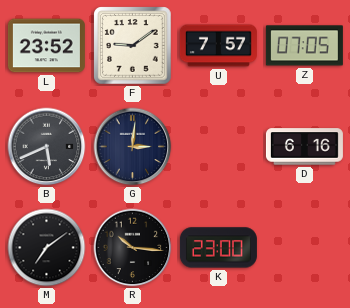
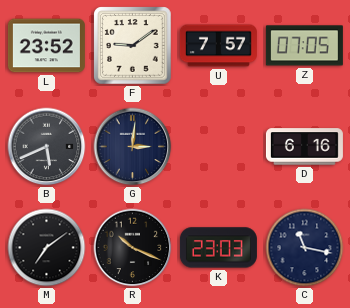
R: 10:16 -> 10:19
K: 23:00 -> 23:03
C: none -> 11:17
